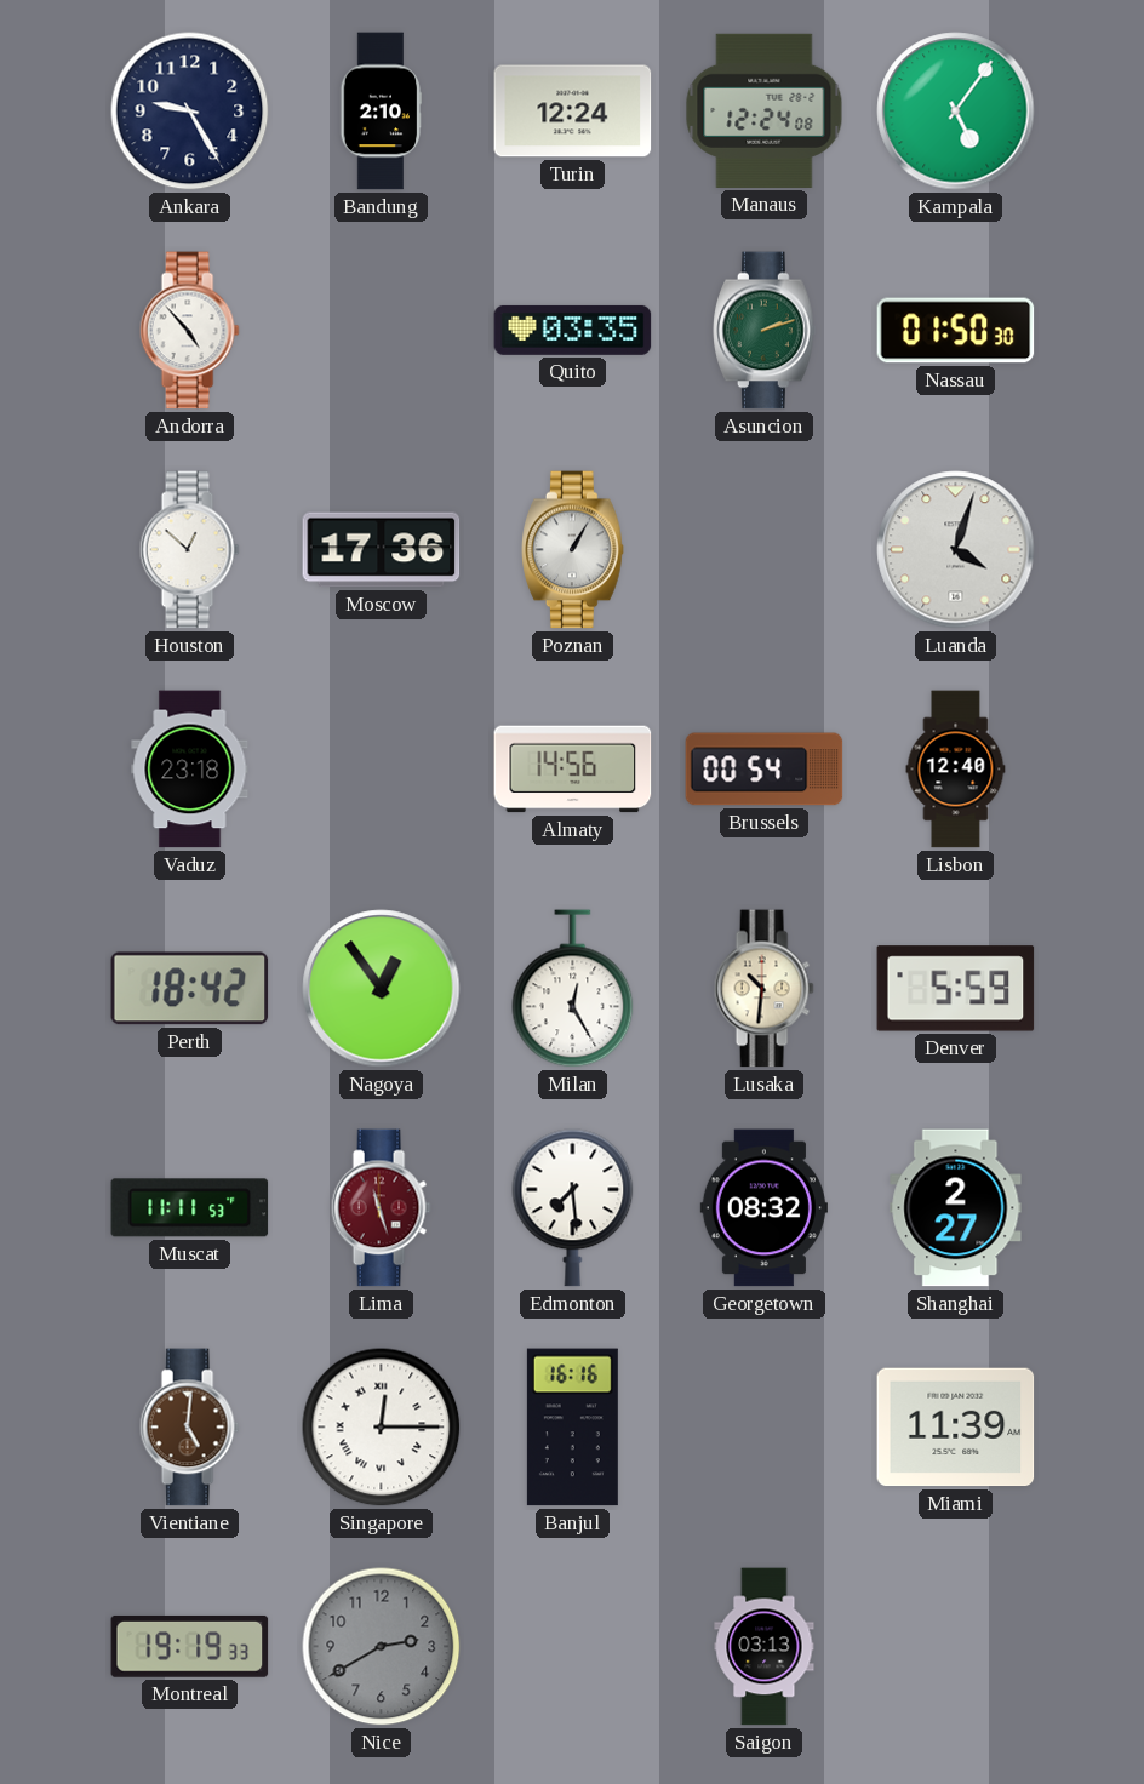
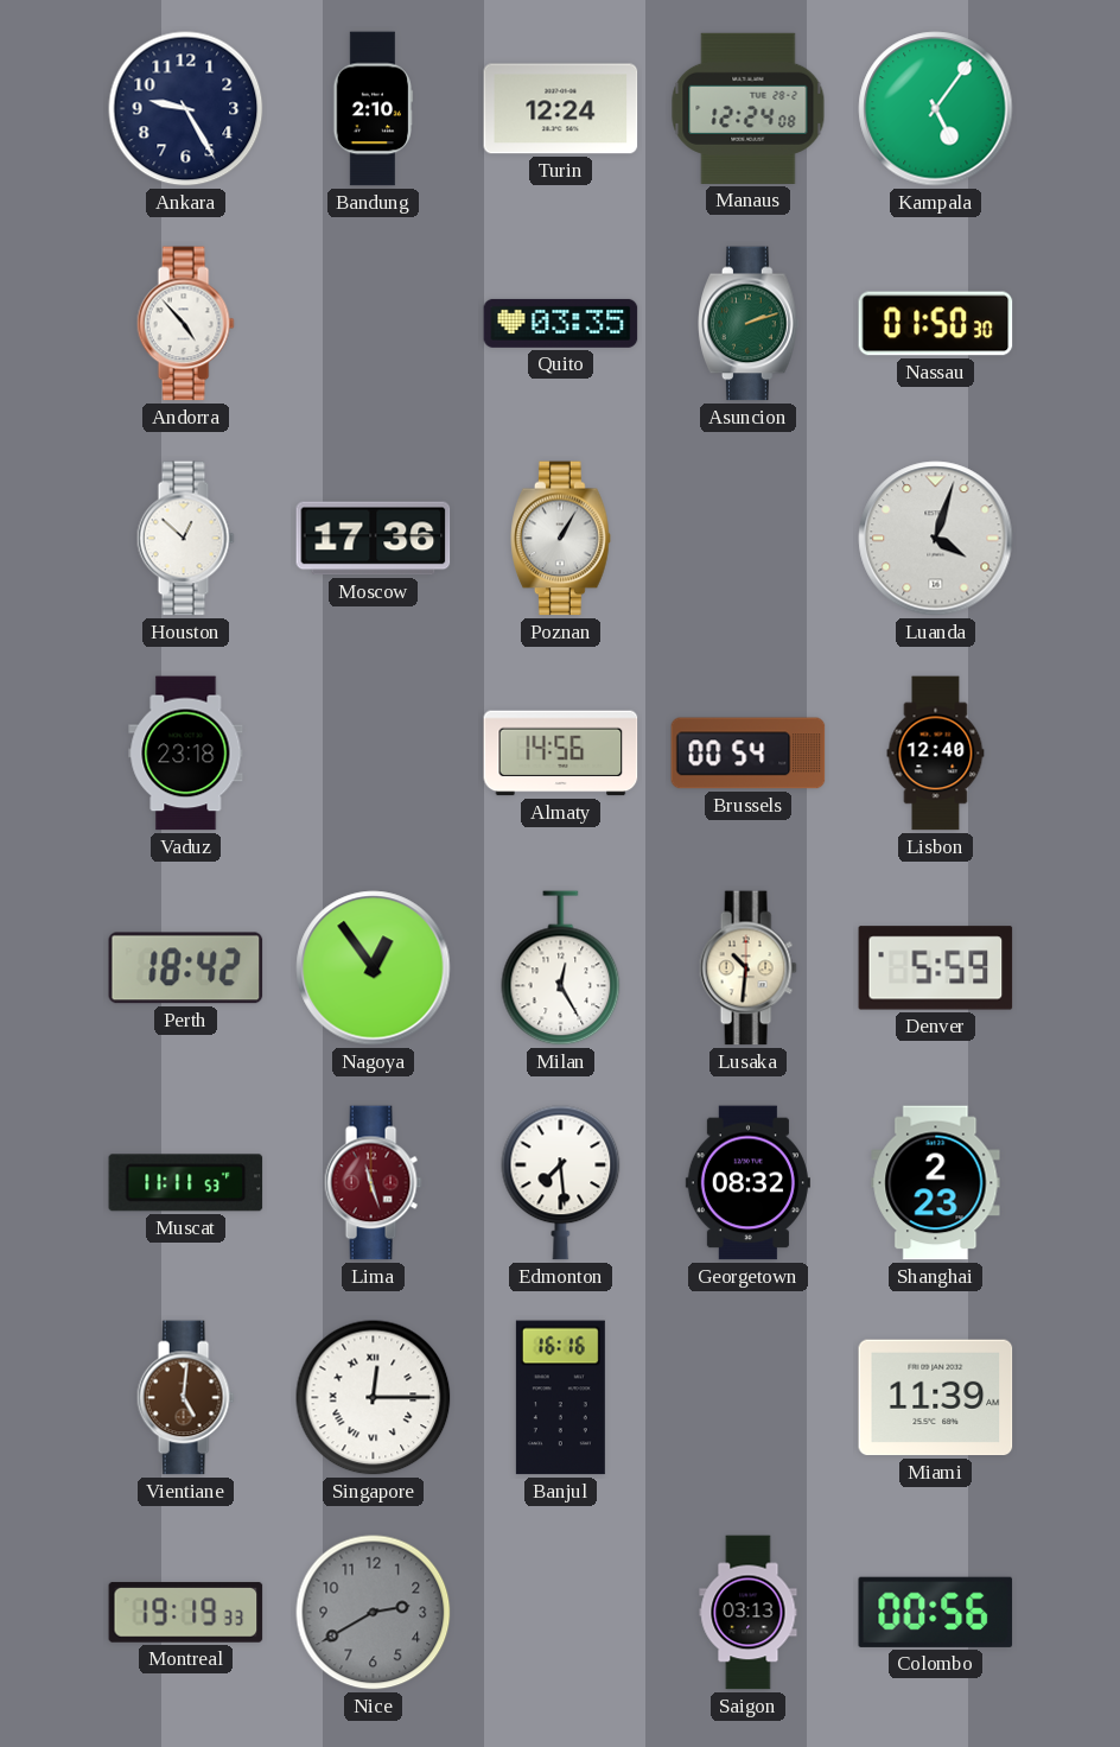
Shanghai: 2:27 -> 2:23
Colombo: none -> 00:56
